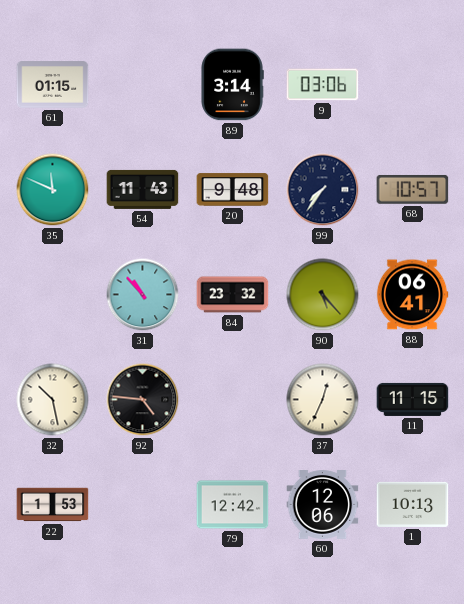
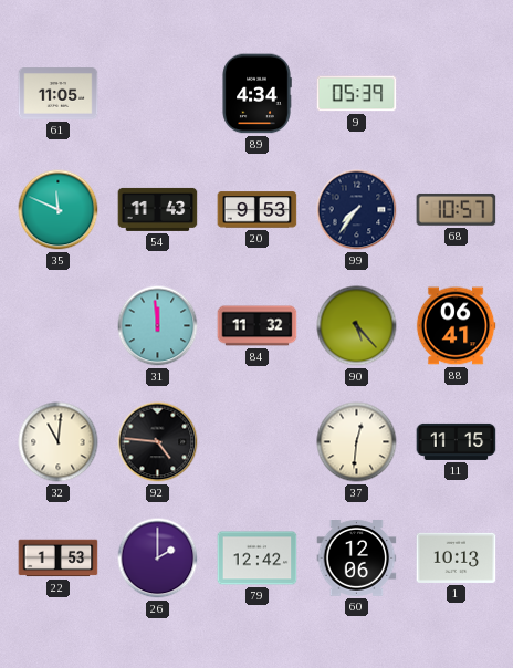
61: 01:15 -> 11:05
89: 3:14 -> 4:34
9: 03:06 -> 05:39
20: 9:48 -> 9:53
31: 10:53 -> 11:59
84: 23:32 -> 11:32
32: 10:28 -> 11:01
37: 12:34 -> 12:31
26: none -> 2:00
